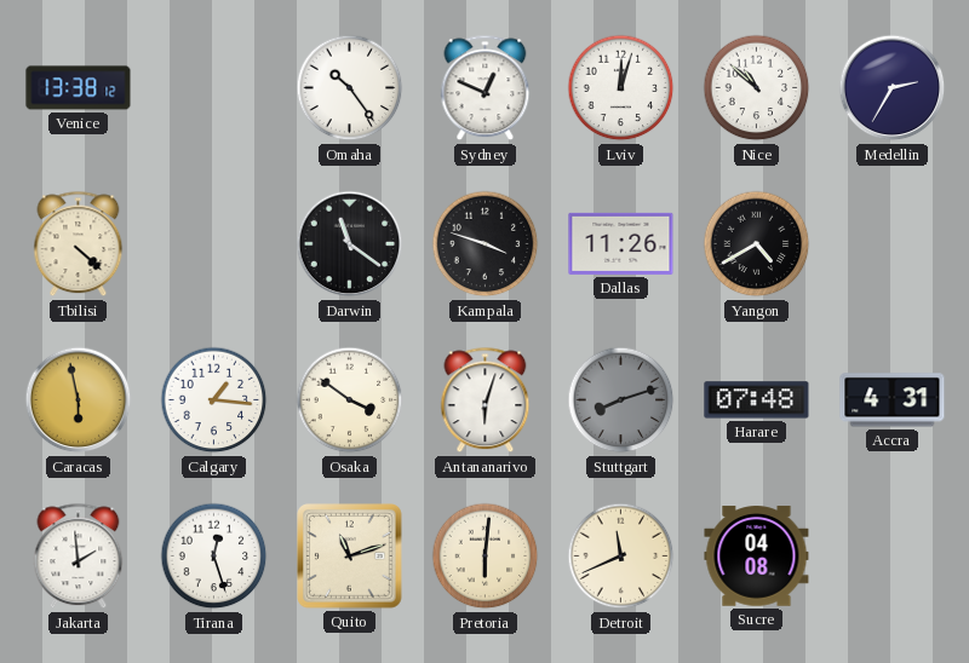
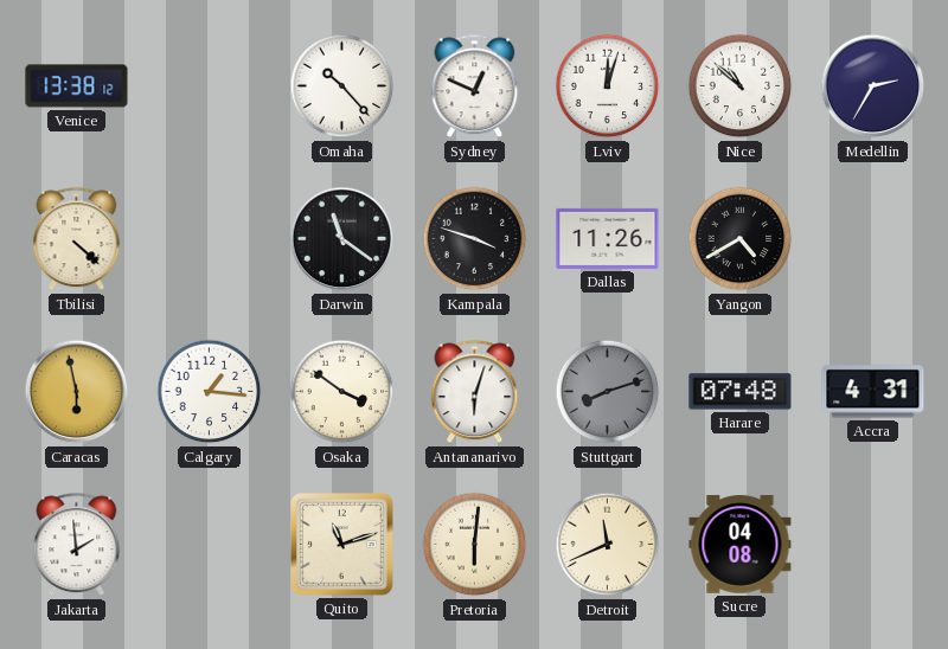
Omaha: 10:24 -> 10:23
Tirana: 12:27 -> none
